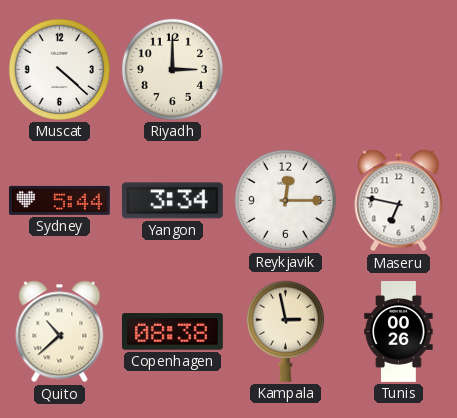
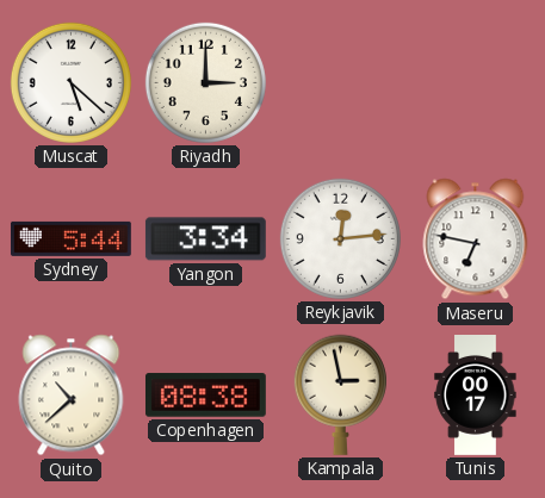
Muscat: 4:22 -> 5:22
Reykjavik: 12:15 -> 12:14
Tunis: 00:26 -> 00:17
